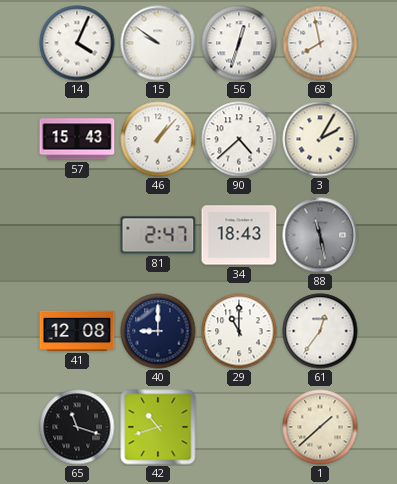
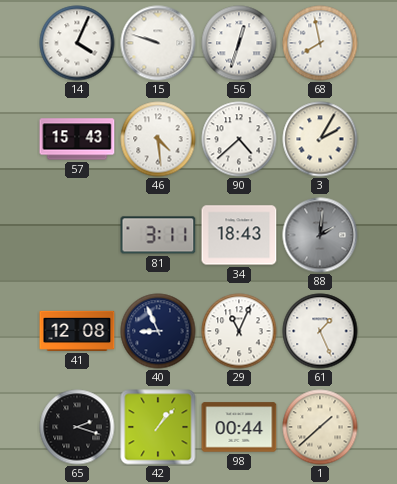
15: 9:51 -> 9:48
46: 1:07 -> 4:29
81: 2:47 -> 3:11
88: 11:28 -> 2:01
40: 9:00 -> 8:56
29: 11:00 -> 11:04
61: 12:36 -> 1:26
65: 11:18 -> 2:18
42: 10:42 -> 1:07
98: none -> 00:44
